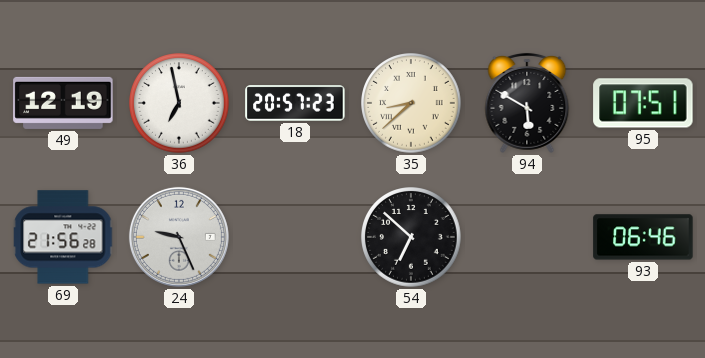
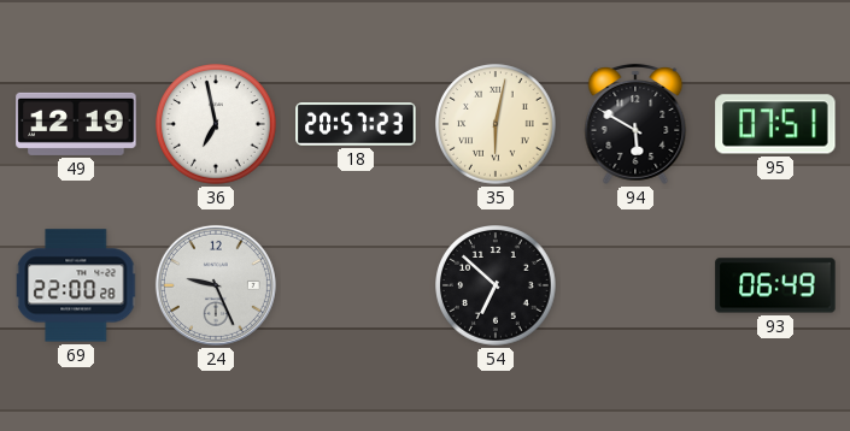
35: 8:38 -> 6:02
69: 21:56 -> 22:00
93: 06:46 -> 06:49
